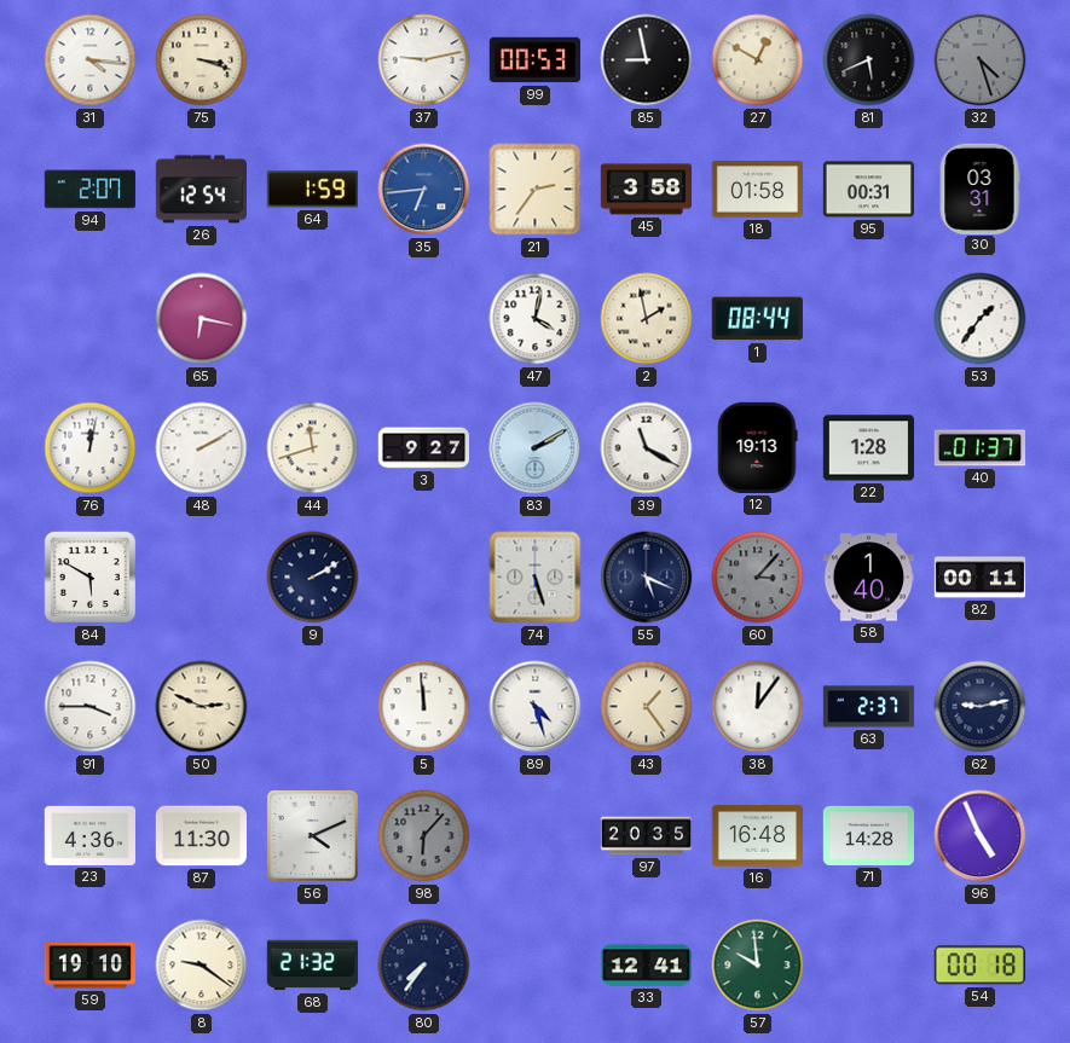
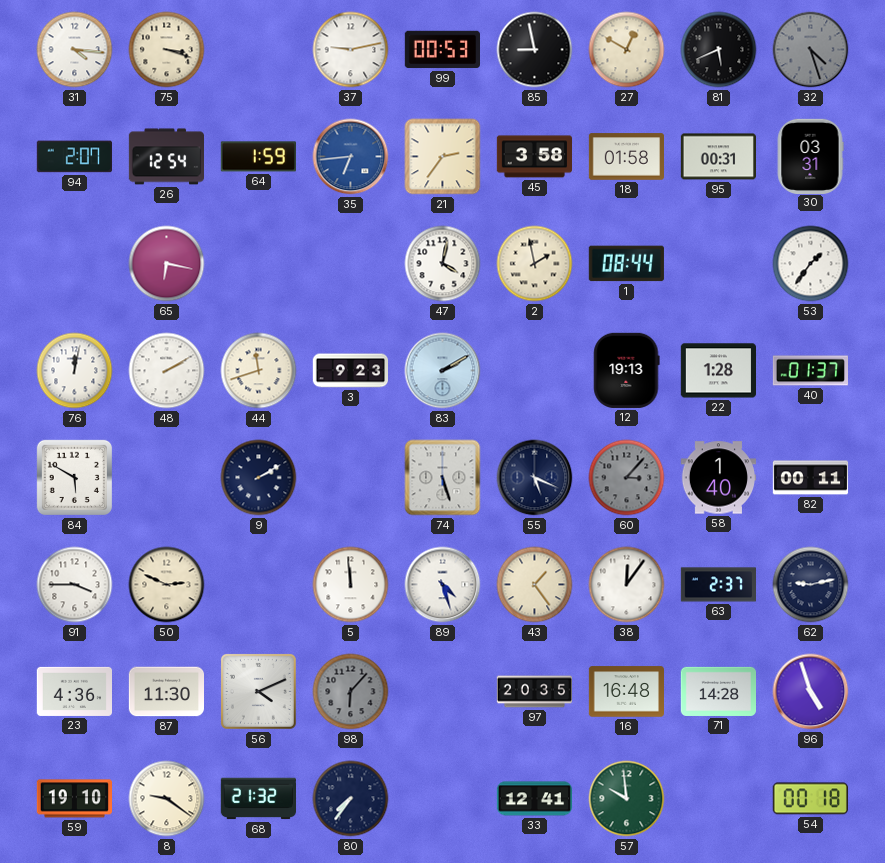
3: 9:27 -> 9:23
39: 11:20 -> none
96: 4:56 -> 4:57
